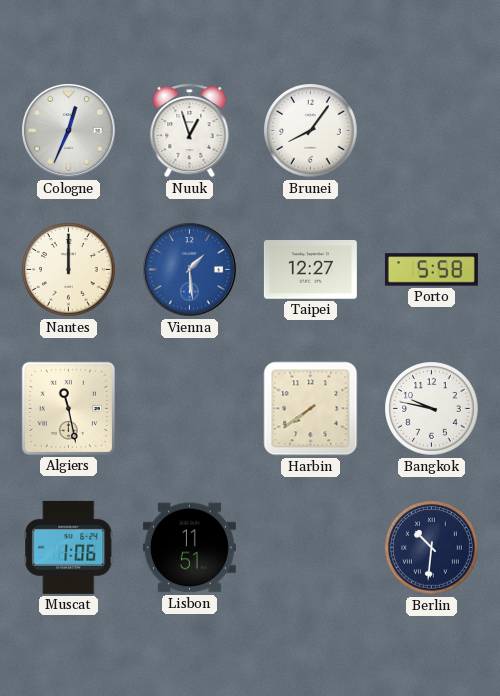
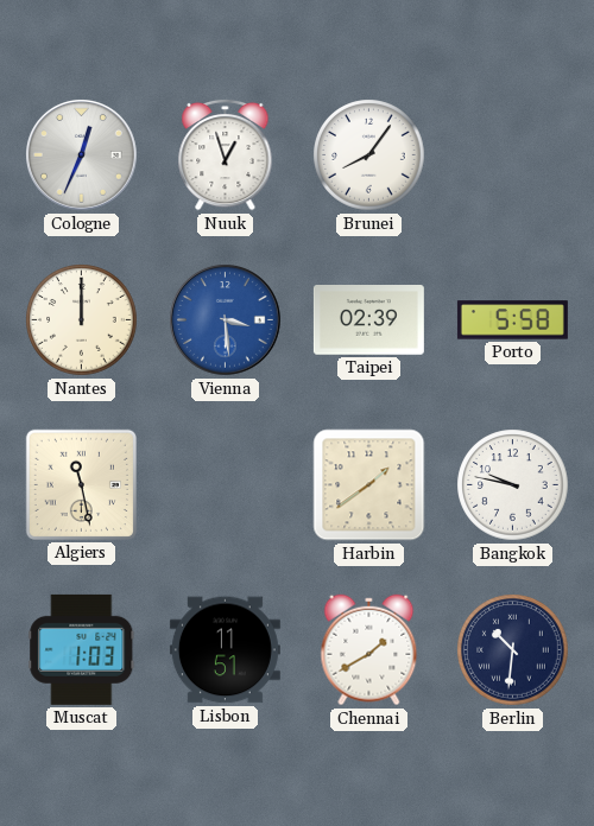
Vienna: 1:29 -> 3:29
Taipei: 12:27 -> 02:39
Harbin: 7:39 -> 1:39
Muscat: 1:06 -> 1:03
Chennai: none -> 1:40
